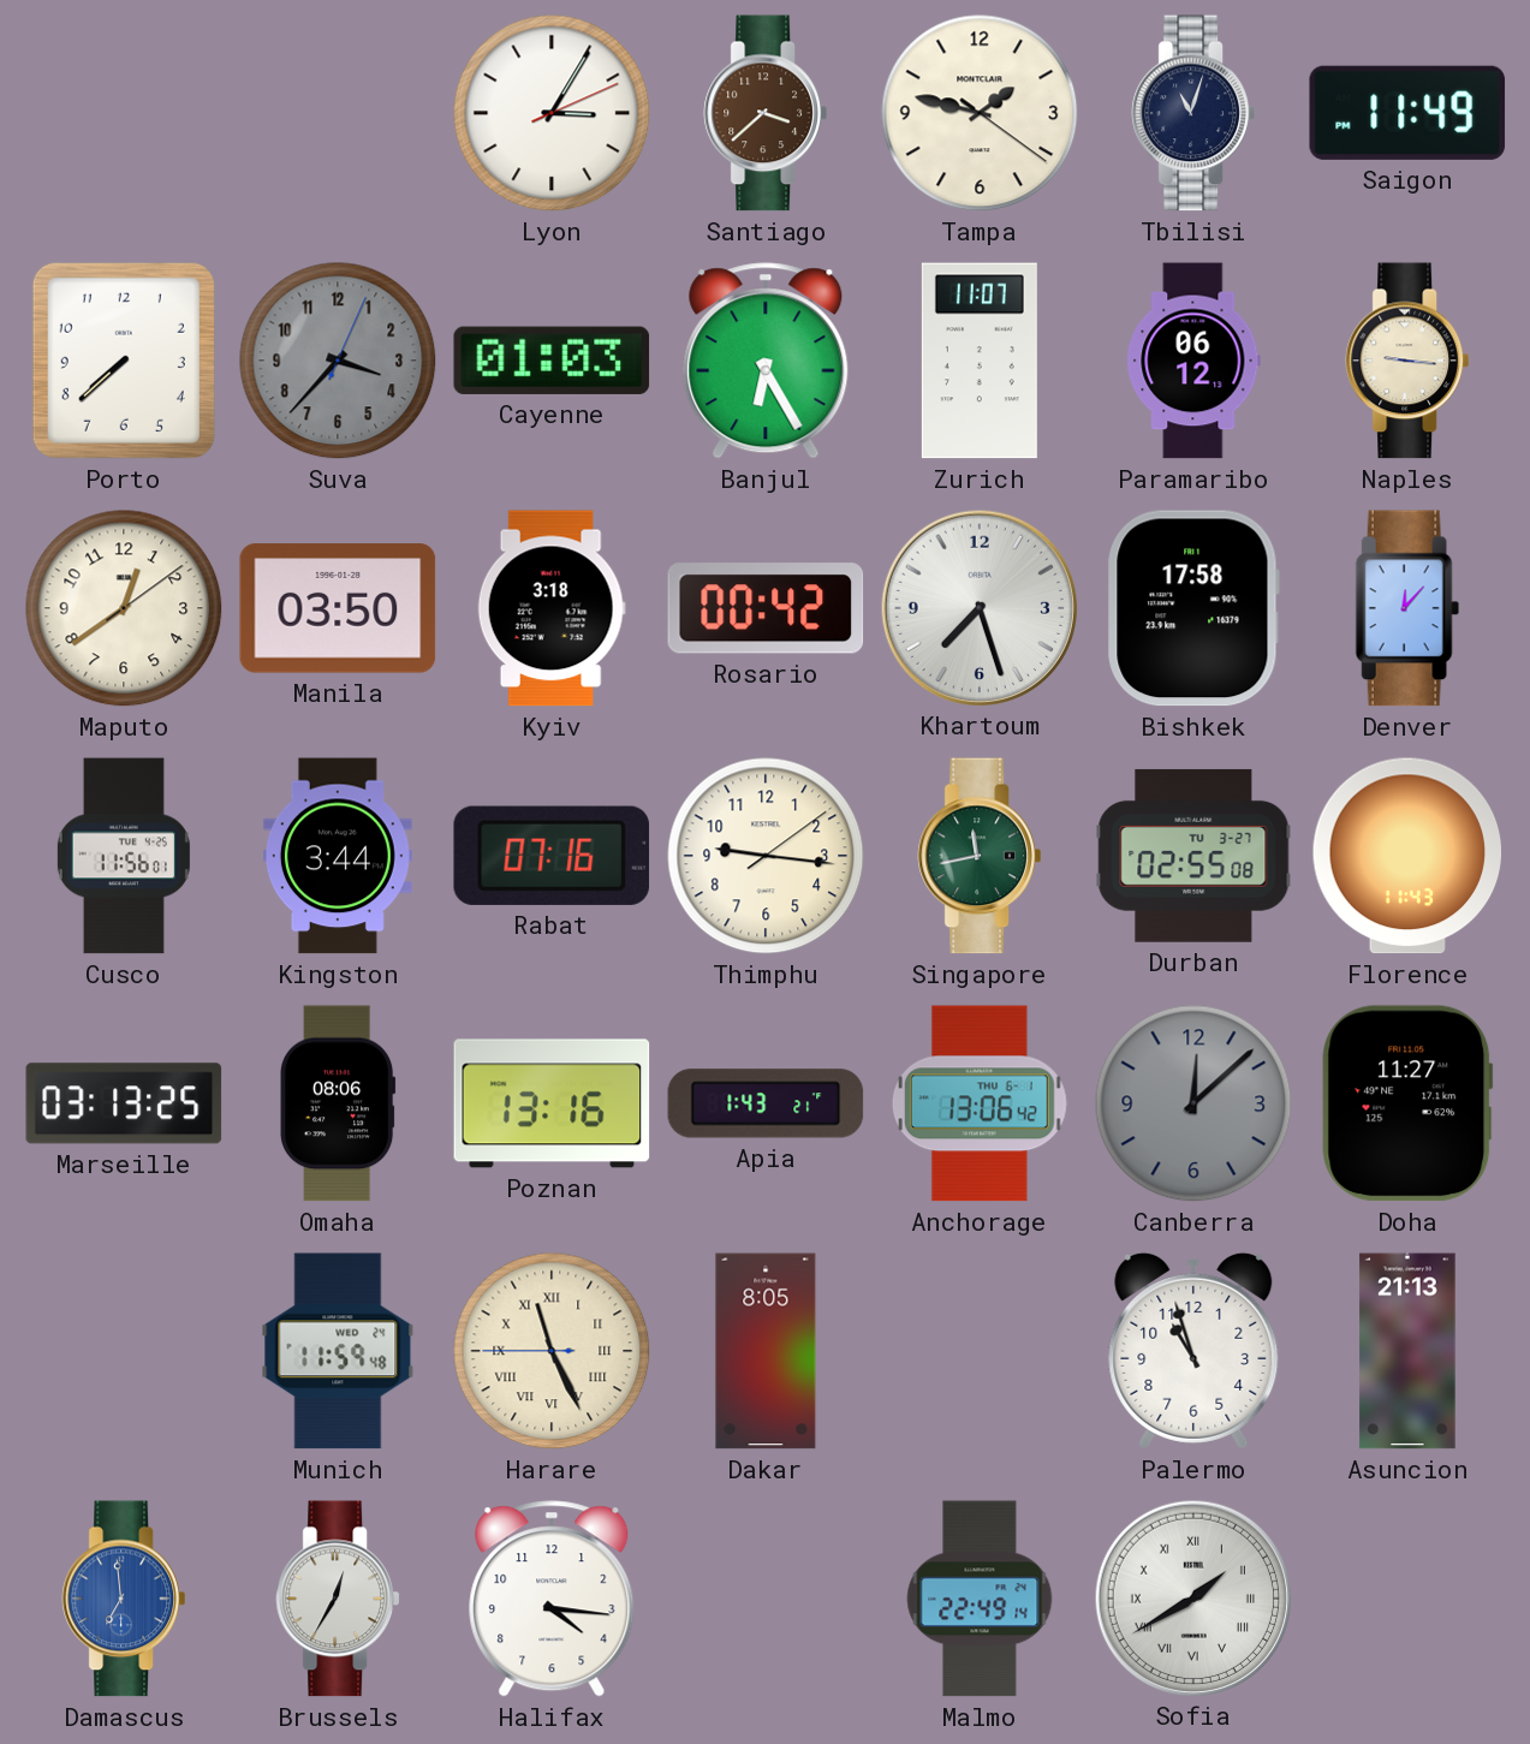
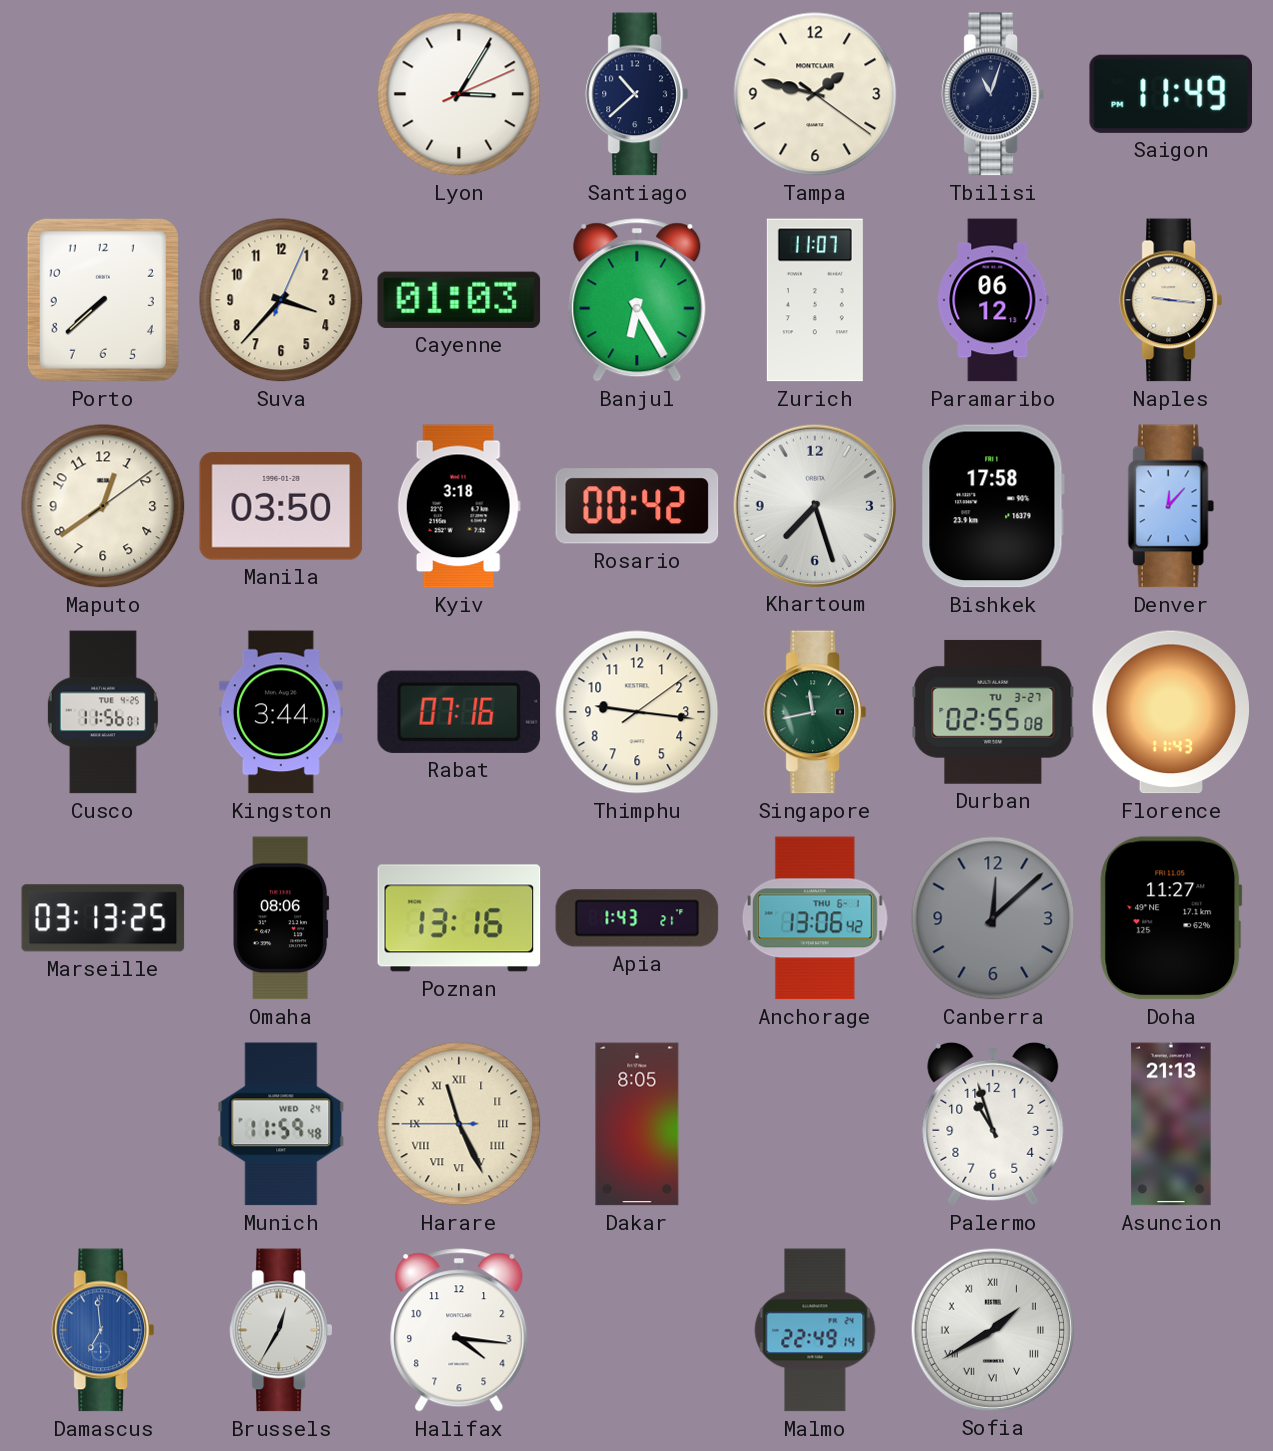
Santiago: 3:38 -> 10:38
Santiago dial: brown -> navy
Suva dial: grey -> cream
